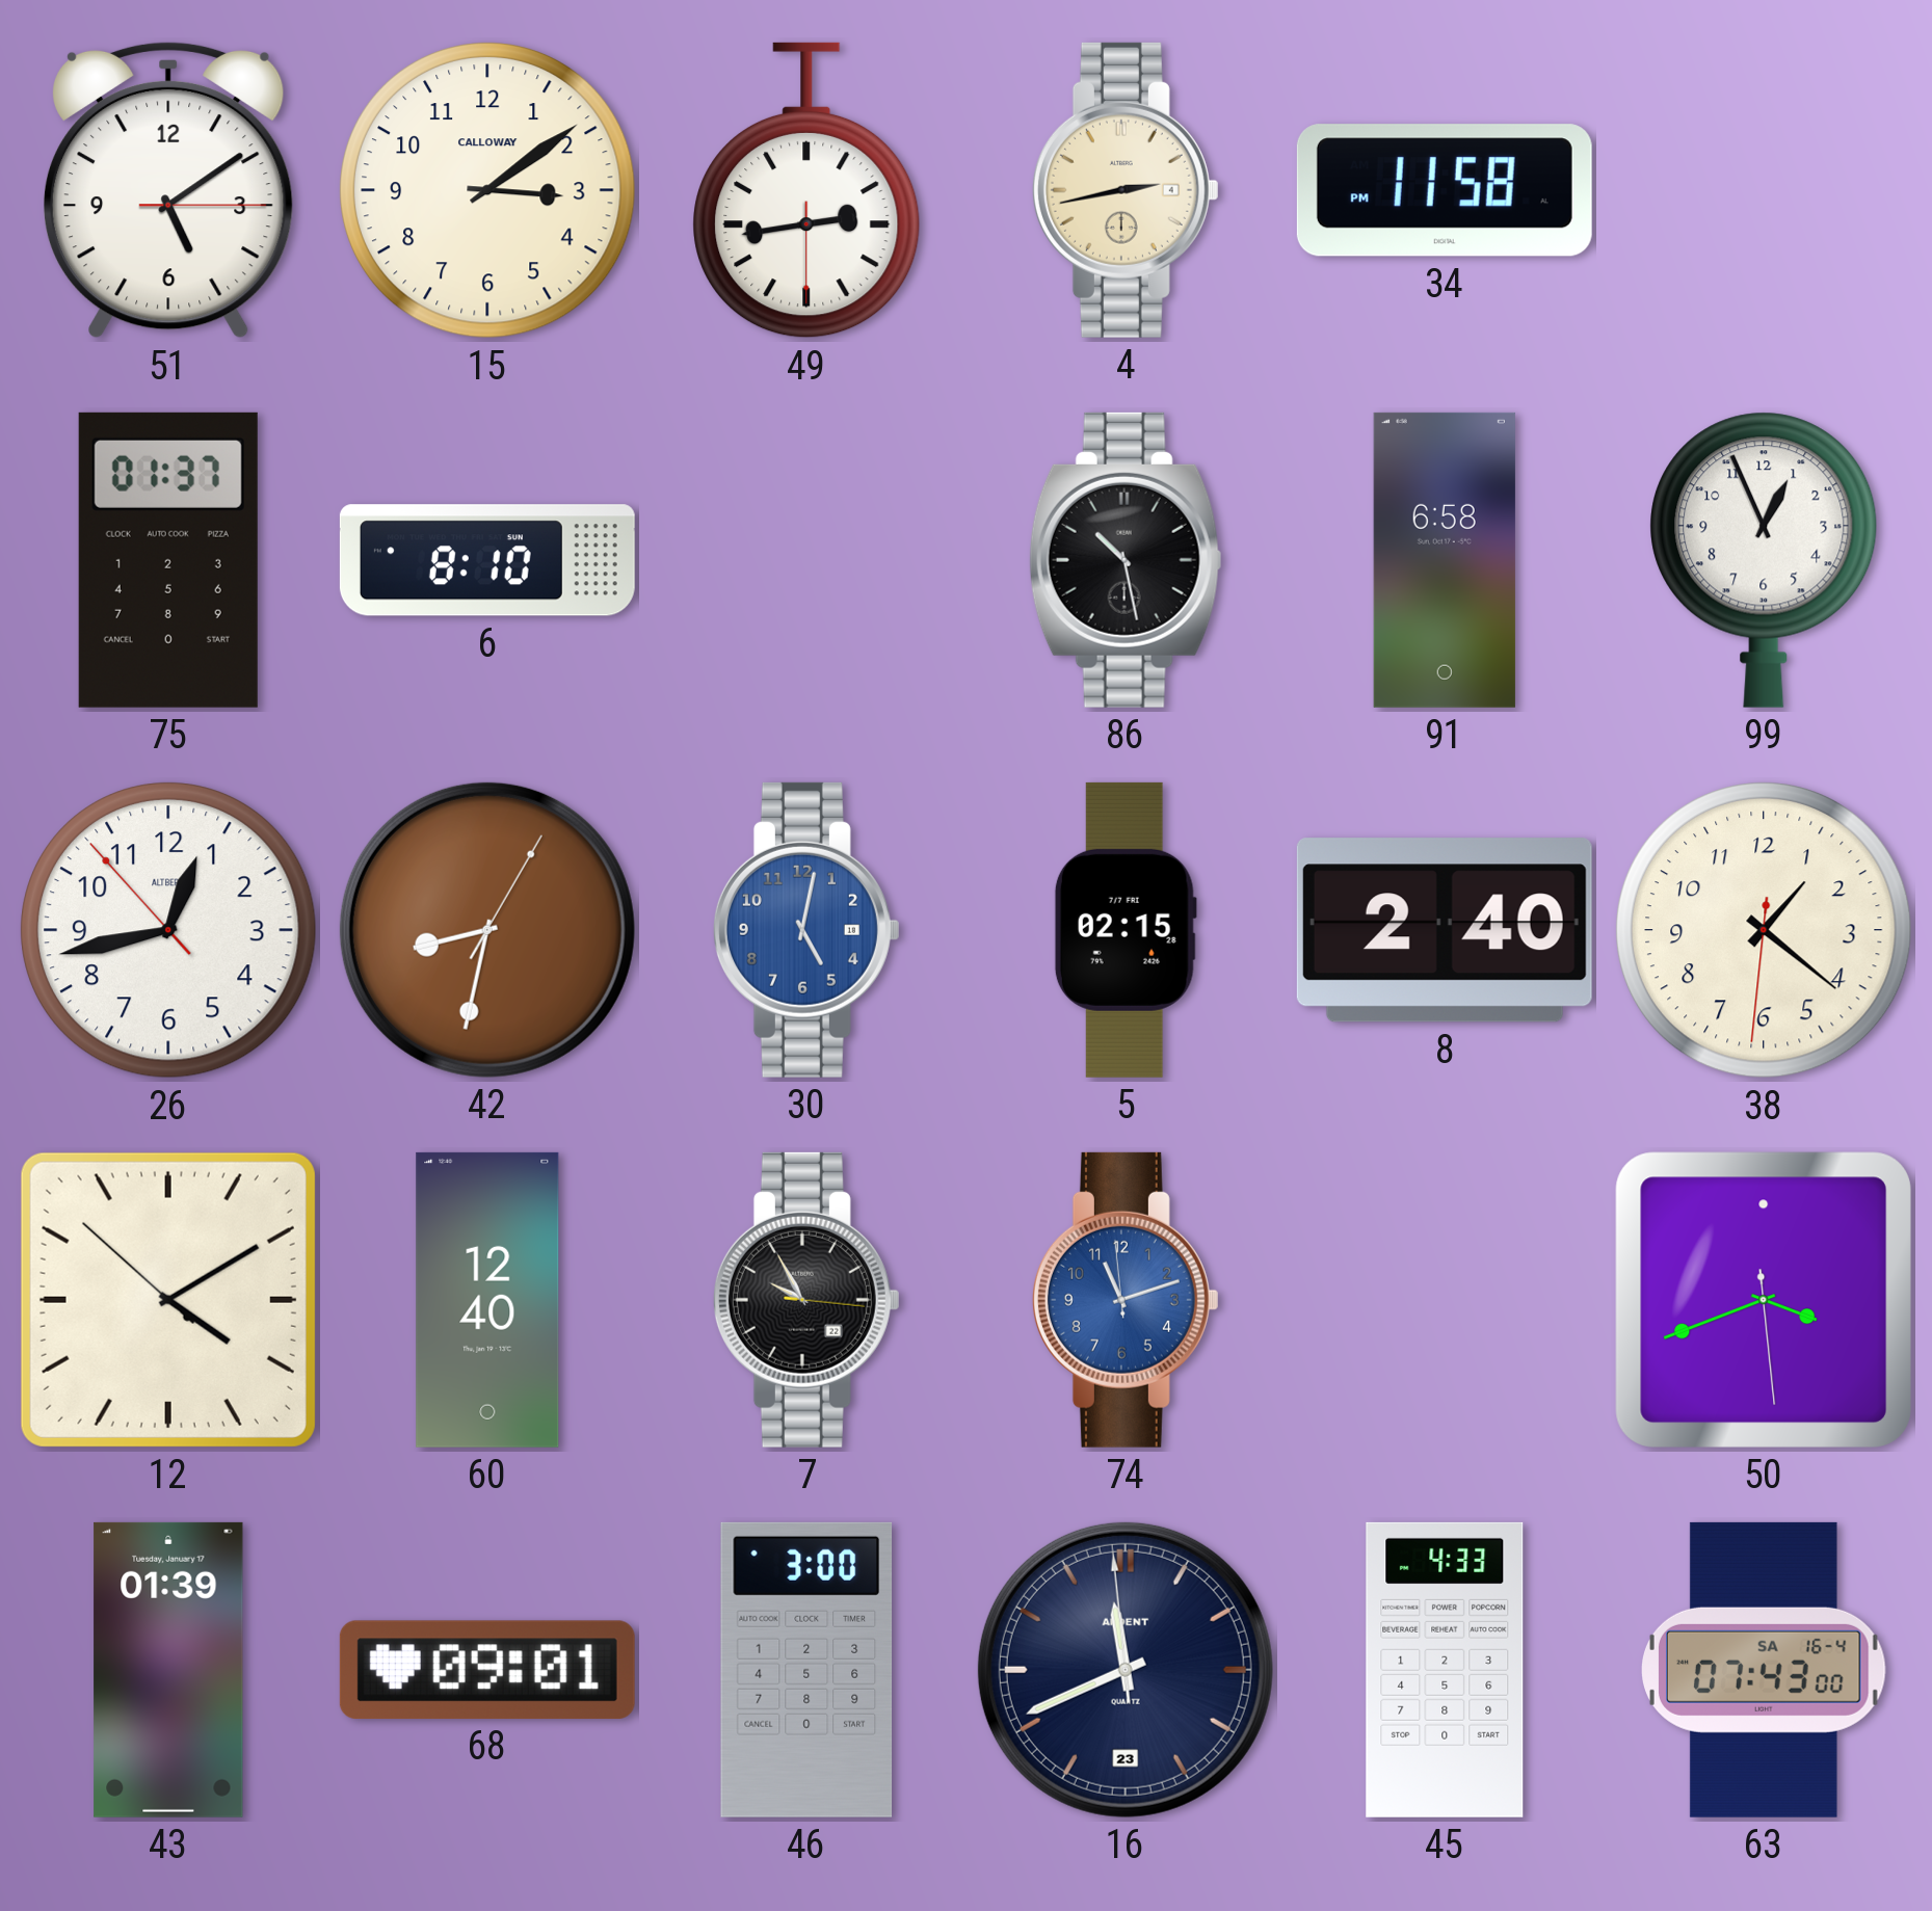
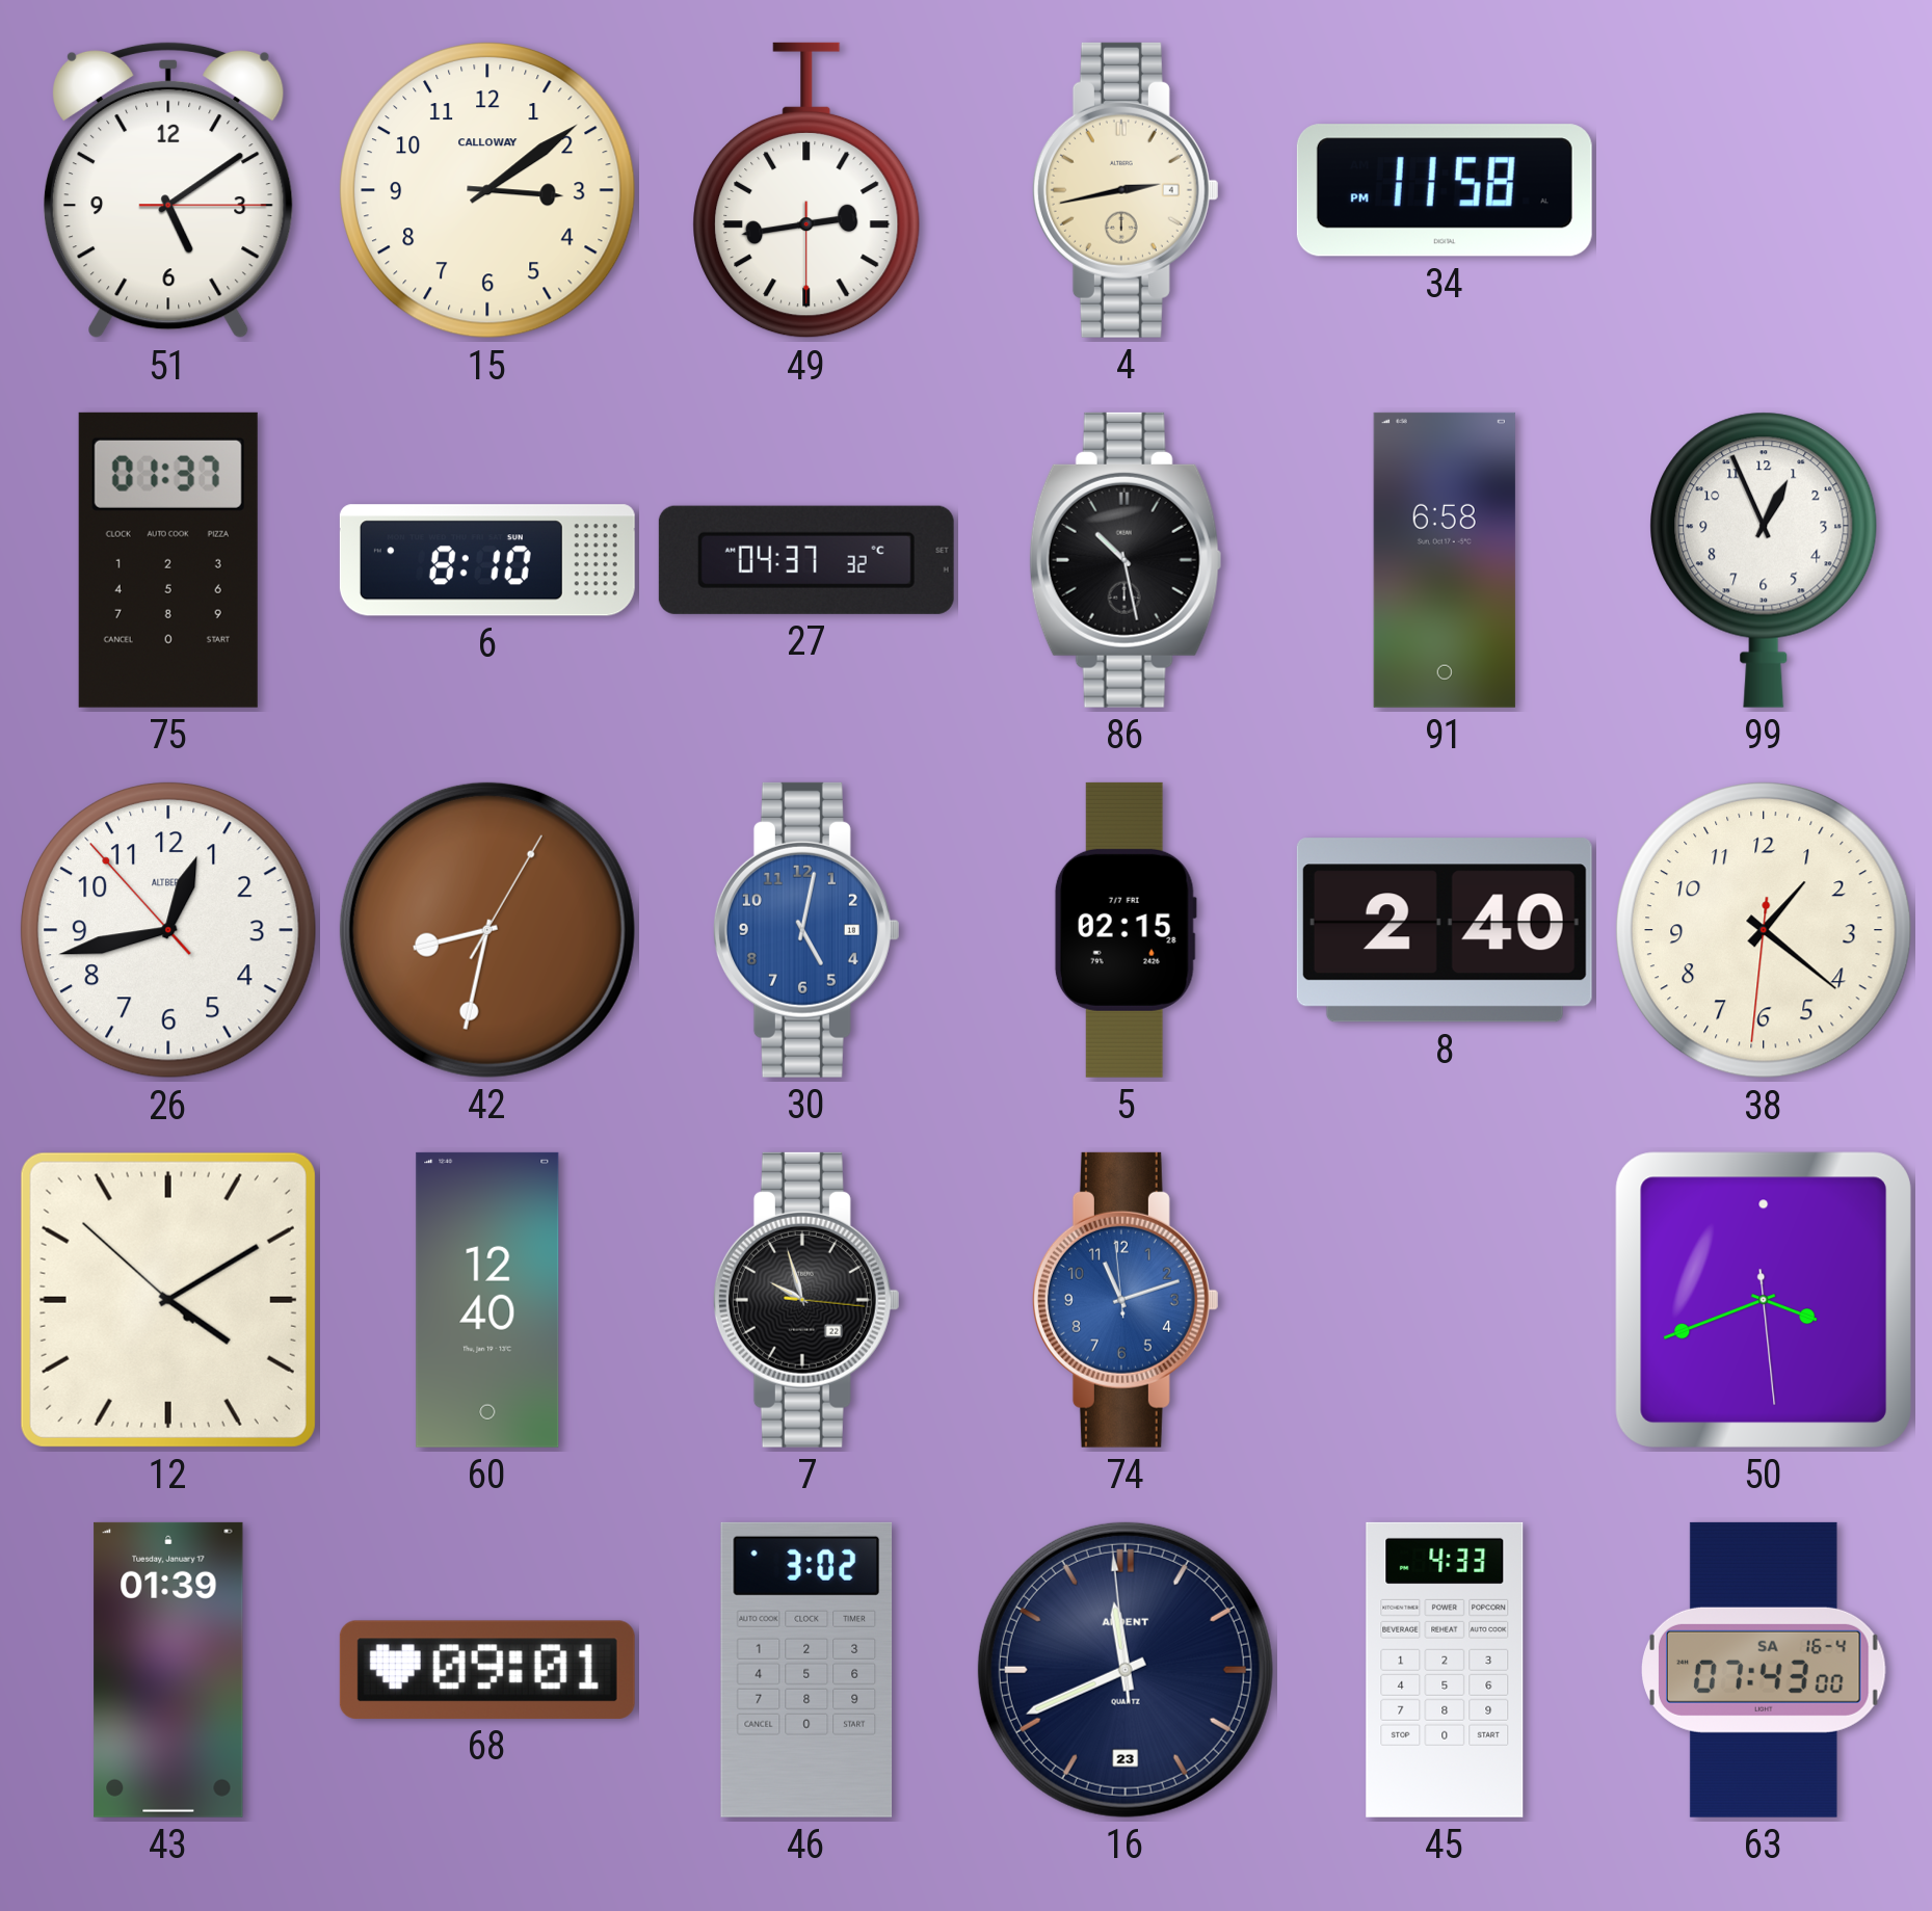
27: none -> 04:37
7: 9:55 -> 9:57
46: 3:00 -> 3:02
